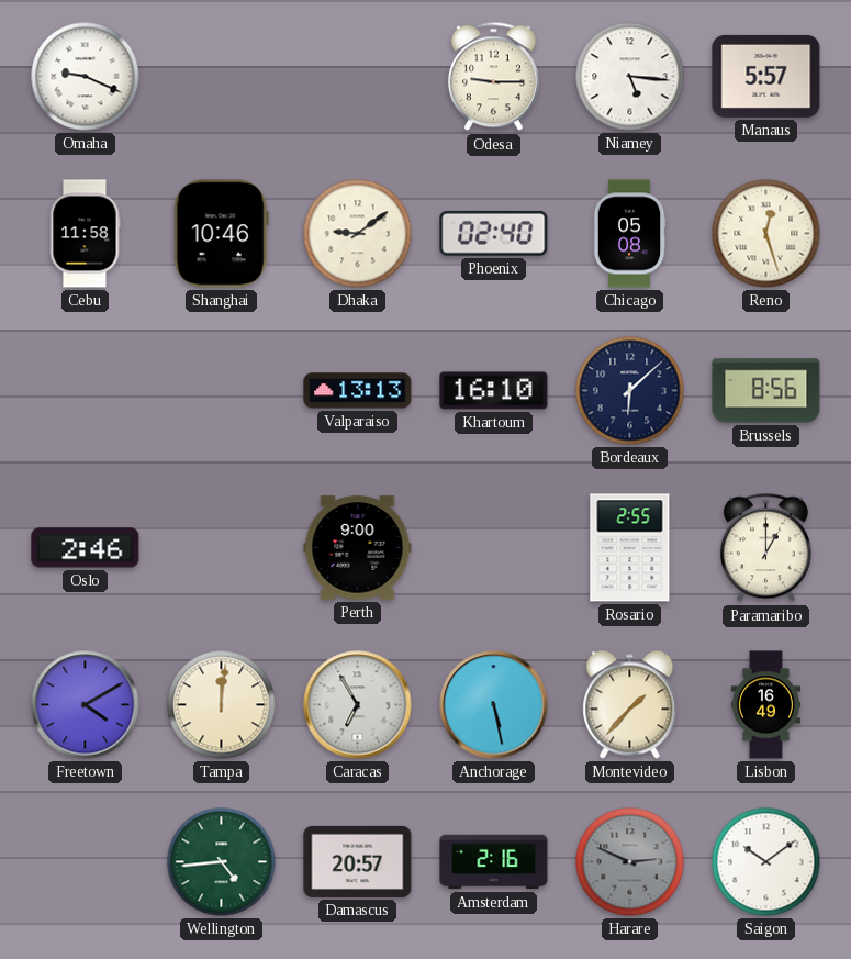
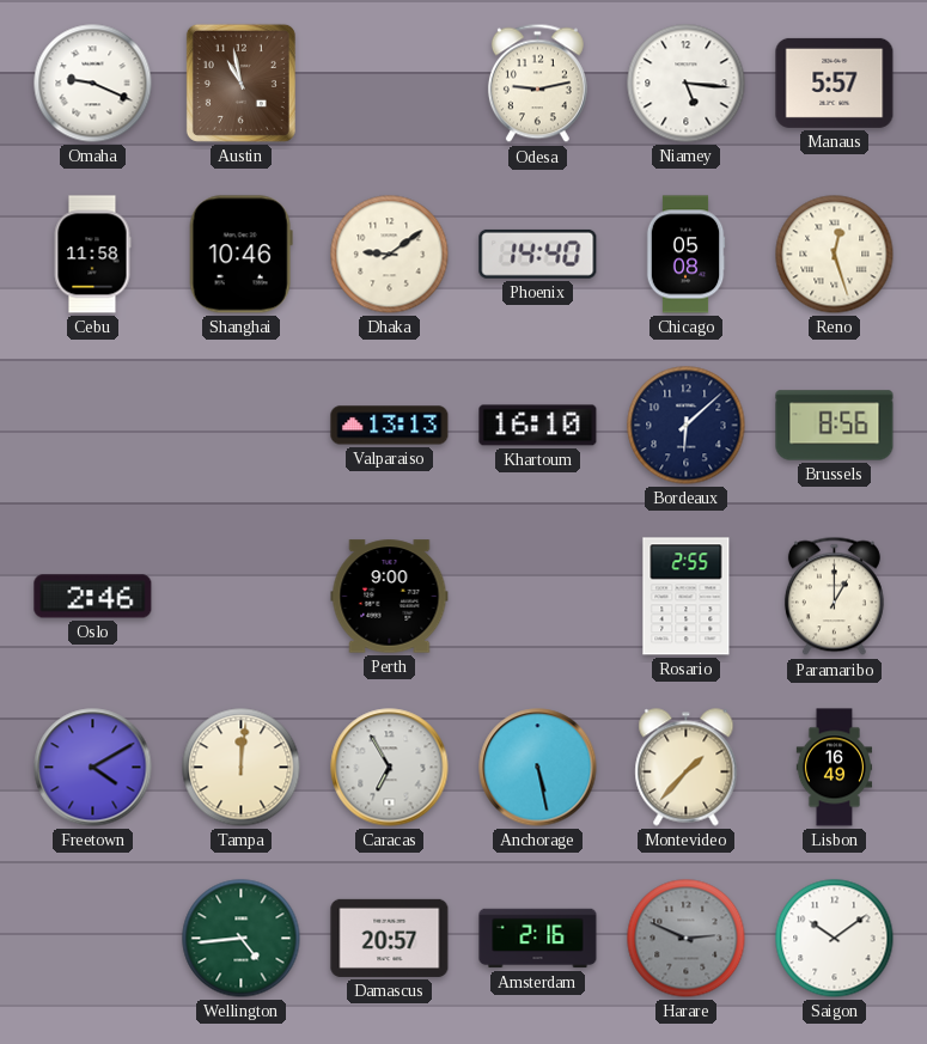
Austin: none -> 10:58
Odesa: 9:15 -> 9:13
Phoenix: 02:40 -> 14:40
